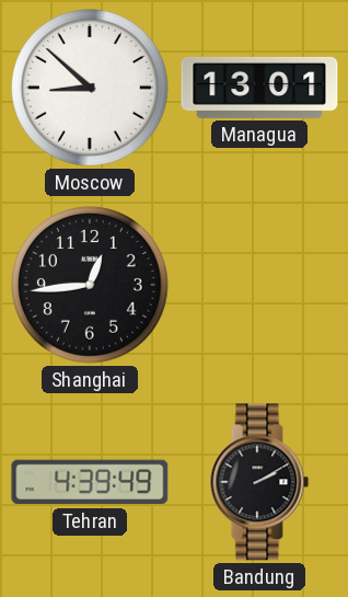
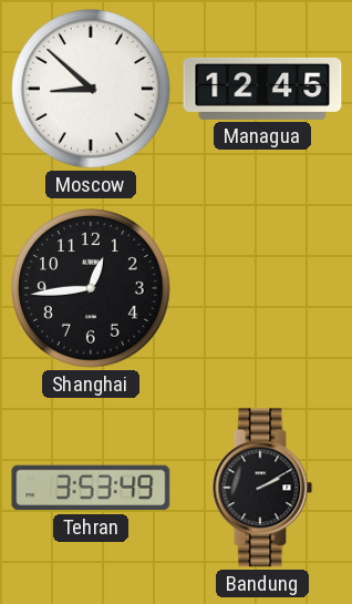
Managua: 13:01 -> 12:45
Tehran: 4:39 -> 3:53
